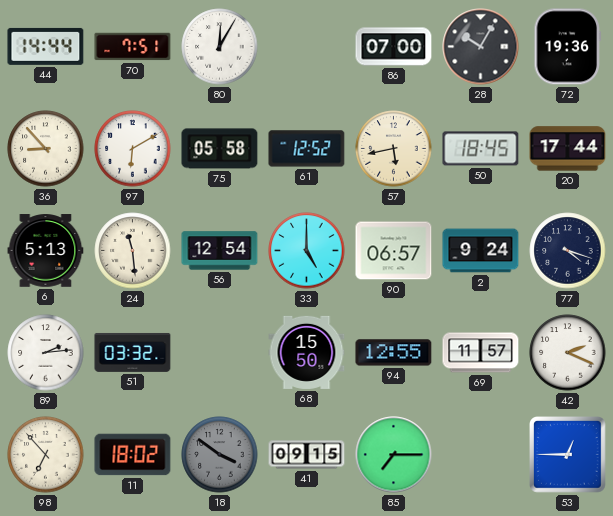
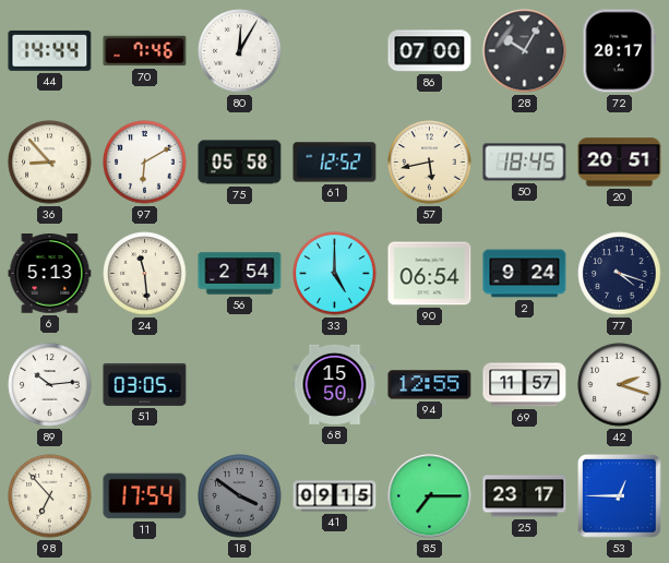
70: 7:51 -> 7:46
72: 19:36 -> 20:17
20: 17:44 -> 20:51
56: 12:54 -> 2:54
90: 06:57 -> 06:54
89: 2:14 -> 10:14
51: 03:32 -> 03:05
42: 2:19 -> 2:18
11: 18:02 -> 17:54
25: none -> 23:17
